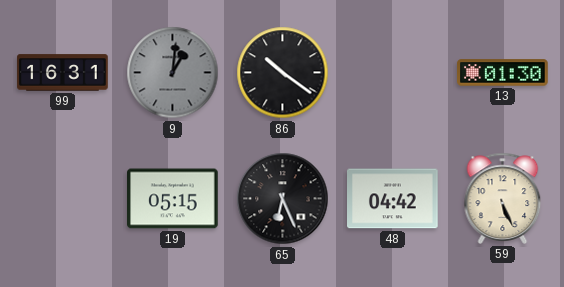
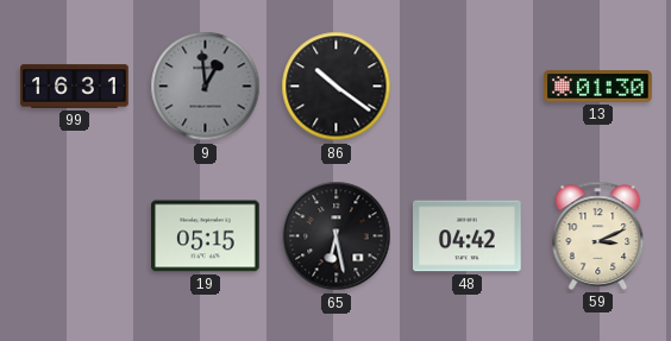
9: 1:01 -> 12:59
65: 6:26 -> 6:28
59: 5:26 -> 3:11
